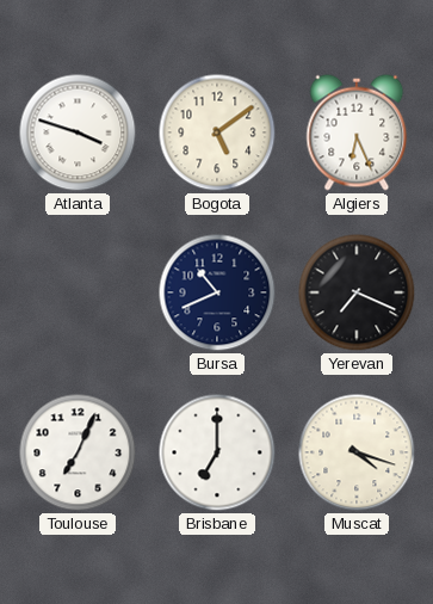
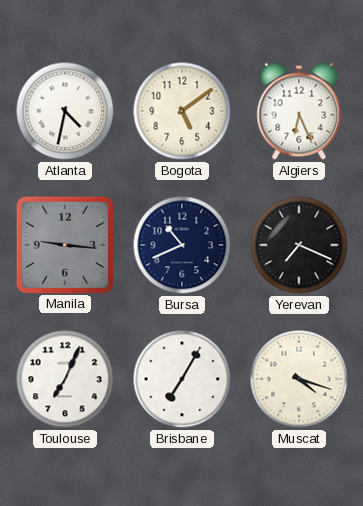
Atlanta: 3:48 -> 4:32
Manila: none -> 9:16
Brisbane: 7:00 -> 7:05
